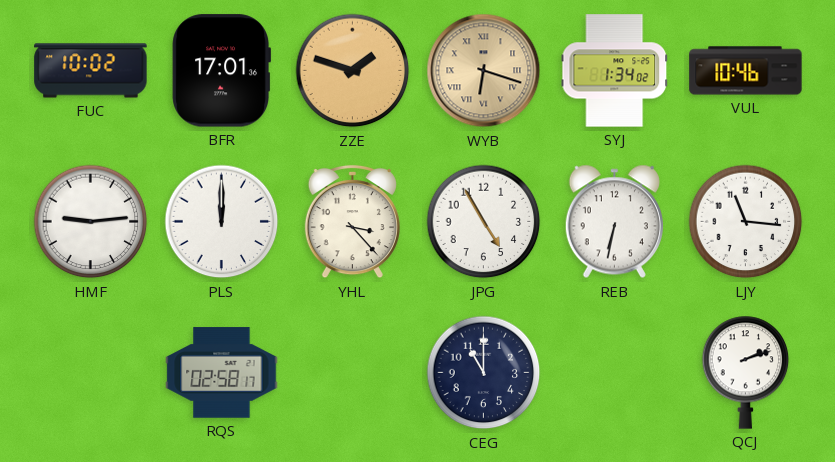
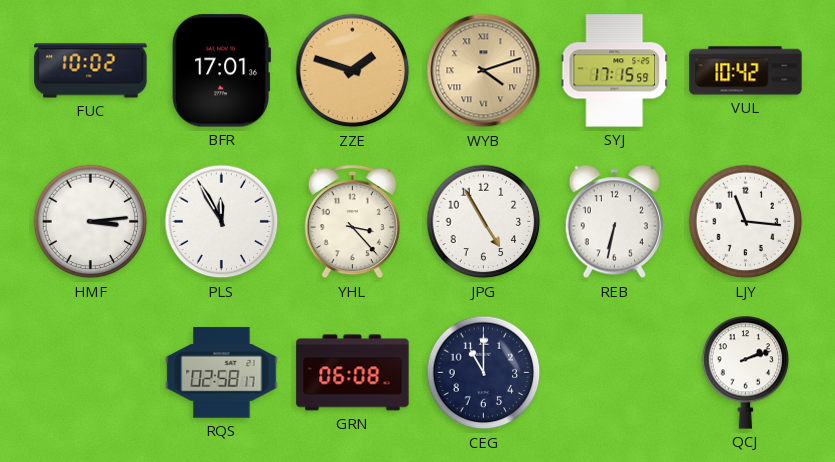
WYB: 6:18 -> 4:12
SYJ: 1:34 -> 17:15
VUL: 10:46 -> 10:42
HMF: 9:14 -> 3:14
PLS: 12:00 -> 11:55
GRN: none -> 06:08
